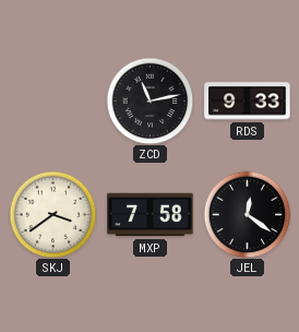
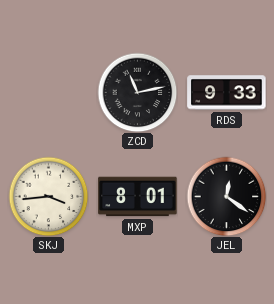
SKJ: 3:39 -> 3:44
MXP: 7:58 -> 8:01
